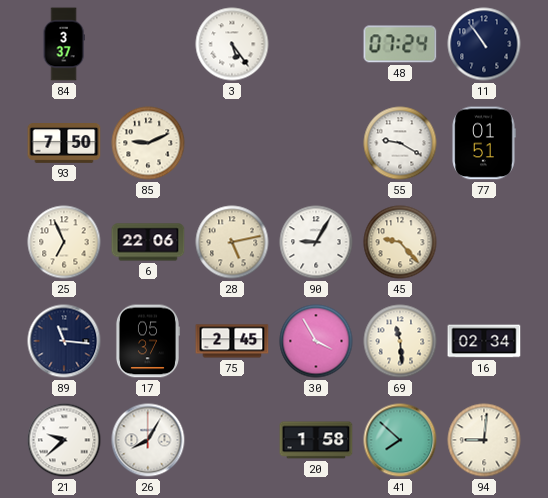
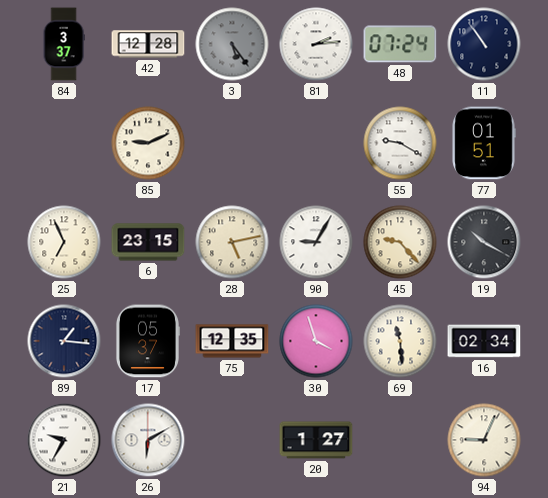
42: none -> 12:28
3 dial: white -> grey
81: none -> 2:14
93: 7:50 -> none
6: 22:06 -> 23:15
19: none -> 10:20
89: 11:16 -> 1:16
75: 2:45 -> 12:35
30: 3:55 -> 3:57
21: 9:38 -> 9:35
26: 8:05 -> 6:10
20: 1:58 -> 1:27
41: 7:52 -> none
94: 9:01 -> 9:04
